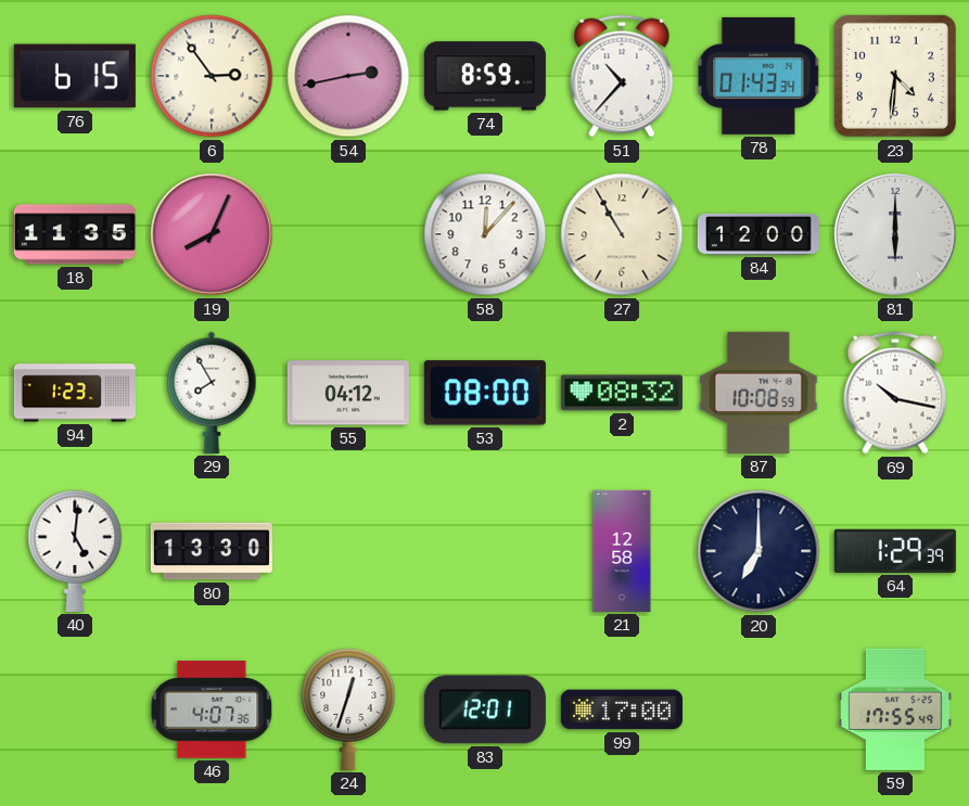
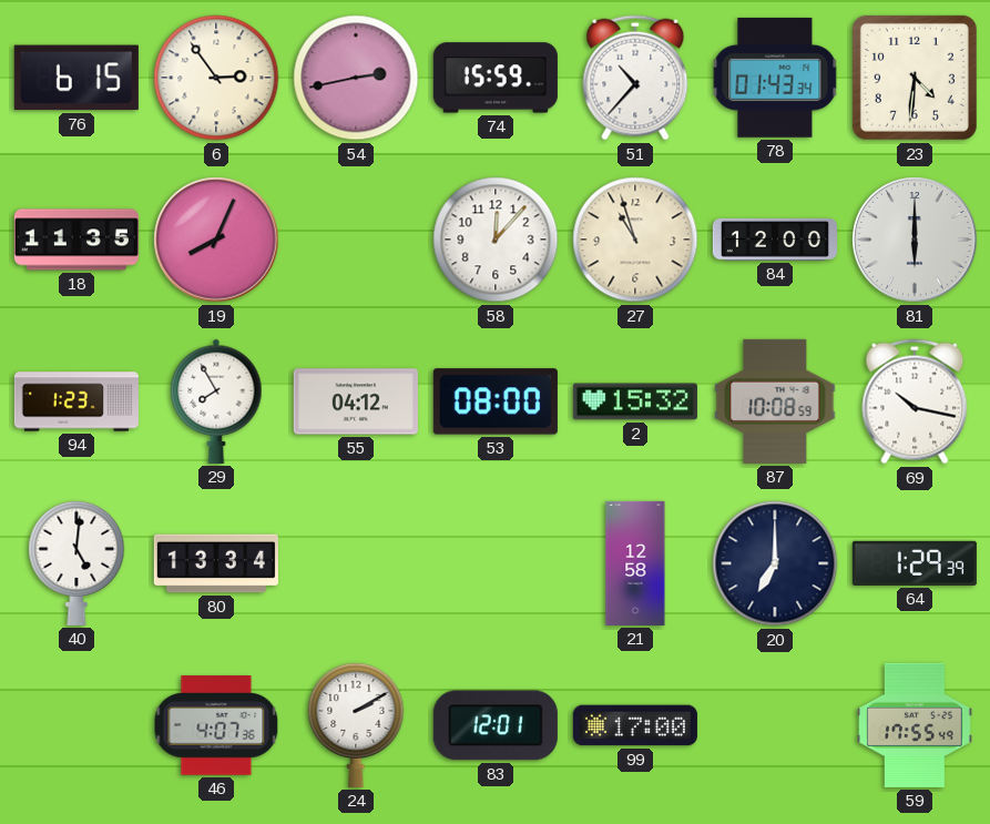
74: 8:59 -> 15:59
27: 10:55 -> 10:57
2: 08:32 -> 15:32
80: 13:30 -> 13:34
24: 12:33 -> 2:10
